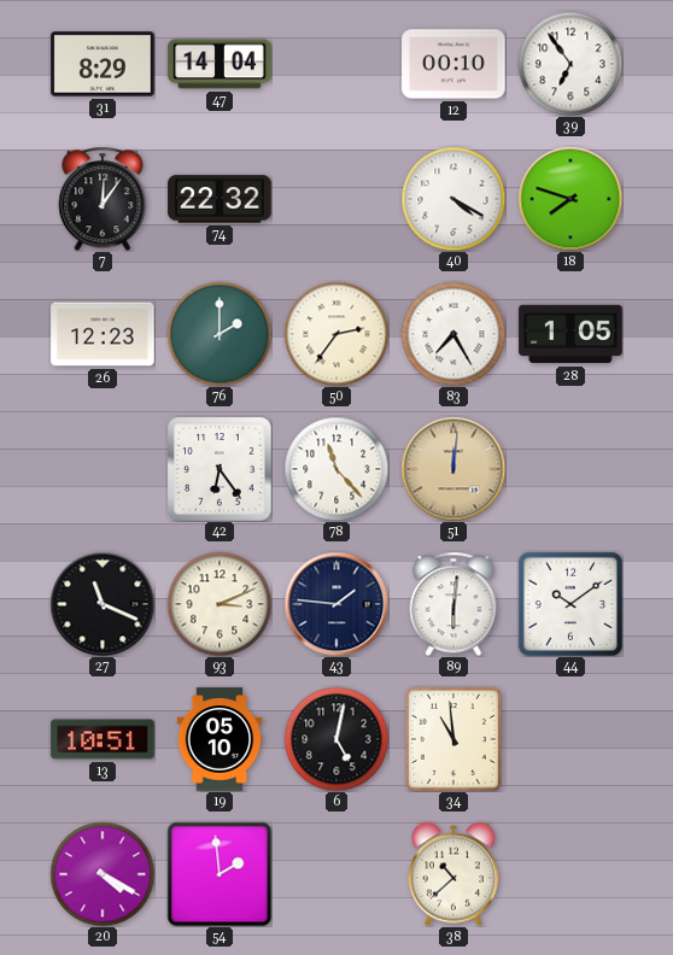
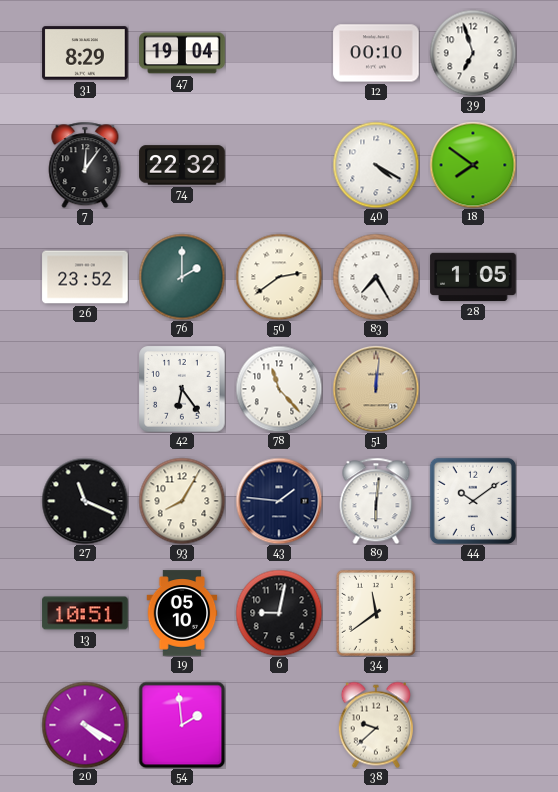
47: 14:04 -> 19:04
39: 6:54 -> 6:57
18: 7:48 -> 7:51
26: 12:23 -> 23:52
50: 2:36 -> 2:39
93: 3:11 -> 8:05
6: 5:02 -> 9:02
34: 10:59 -> 11:39
38: 10:38 -> 9:38
